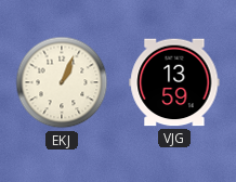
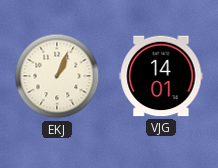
VJG: 13:59 -> 14:01
